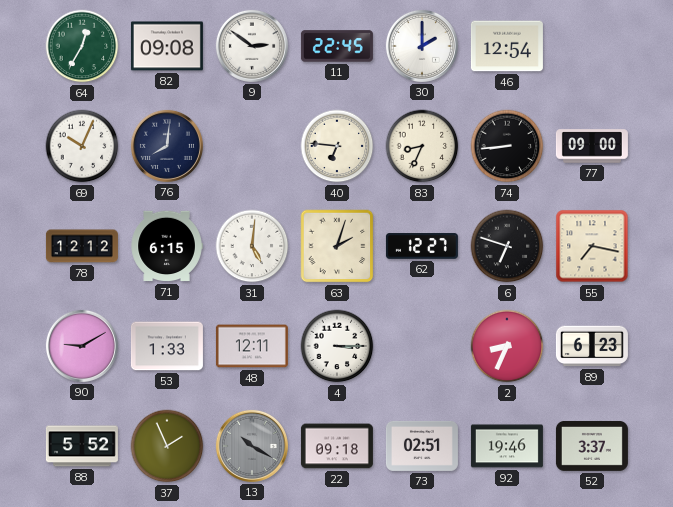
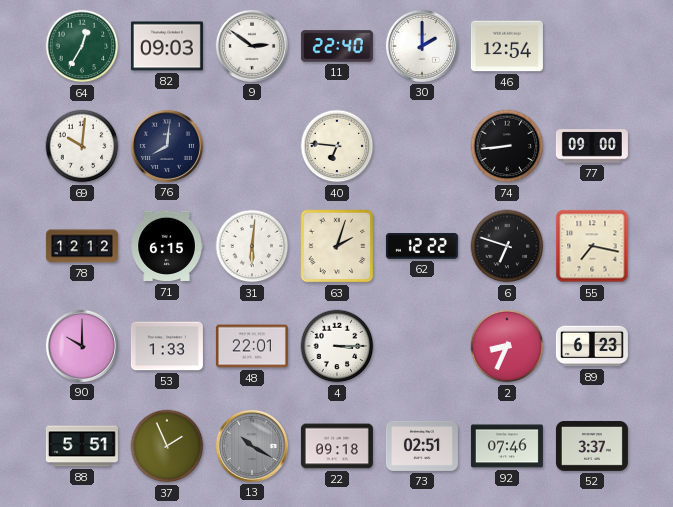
82: 09:08 -> 09:03
11: 22:45 -> 22:40
69: 10:04 -> 10:01
83: 8:34 -> none
31: 5:01 -> 6:01
62: 12:27 -> 12:22
90: 9:10 -> 10:00
48: 12:11 -> 22:01
88: 5:52 -> 5:51
92: 19:46 -> 07:46
